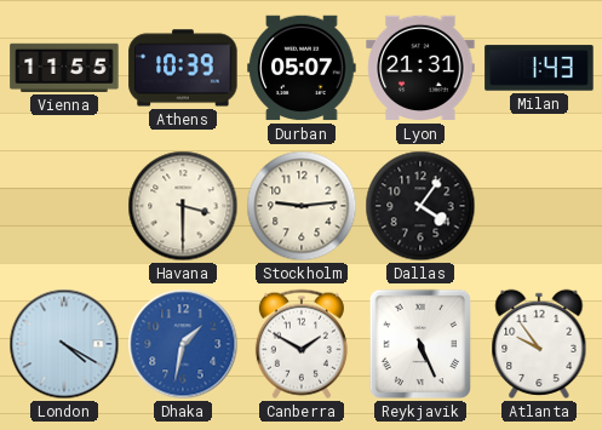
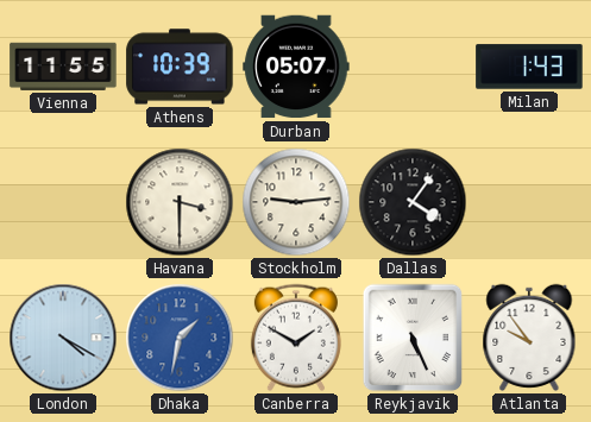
Lyon: 21:31 -> none
